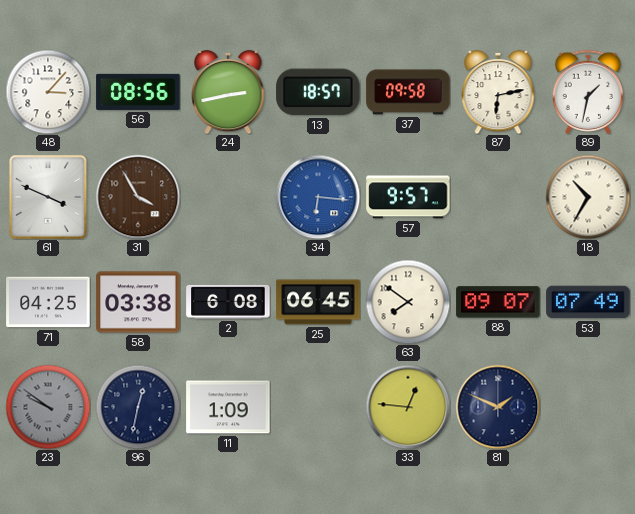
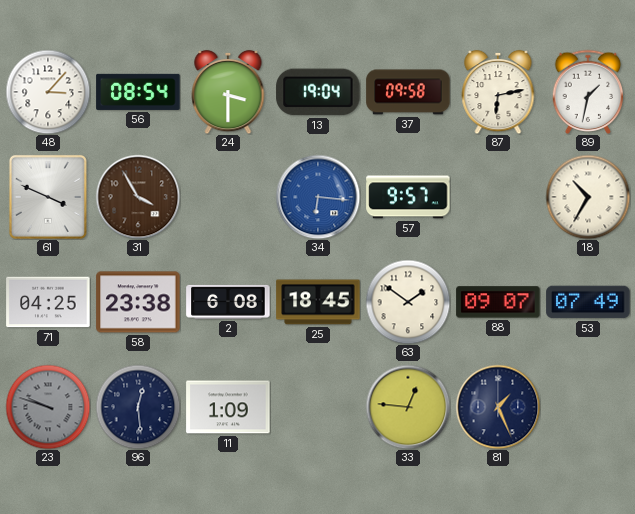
56: 08:56 -> 08:54
24: 2:43 -> 3:30
13: 18:57 -> 19:04
58: 03:38 -> 23:38
25: 06:45 -> 18:45
63: 7:51 -> 1:51
23: 9:51 -> 9:48
96: 12:32 -> 12:29
81: 1:49 -> 1:26
